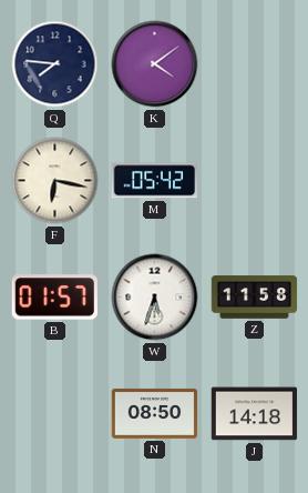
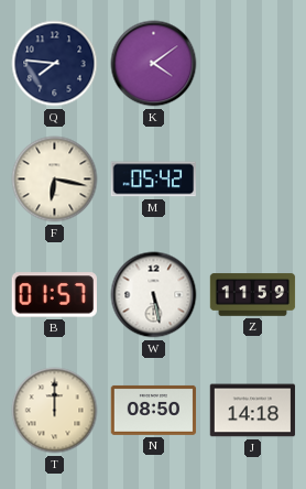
W: 5:33 -> 5:28
Z: 11:58 -> 11:59
T: none -> 12:00
